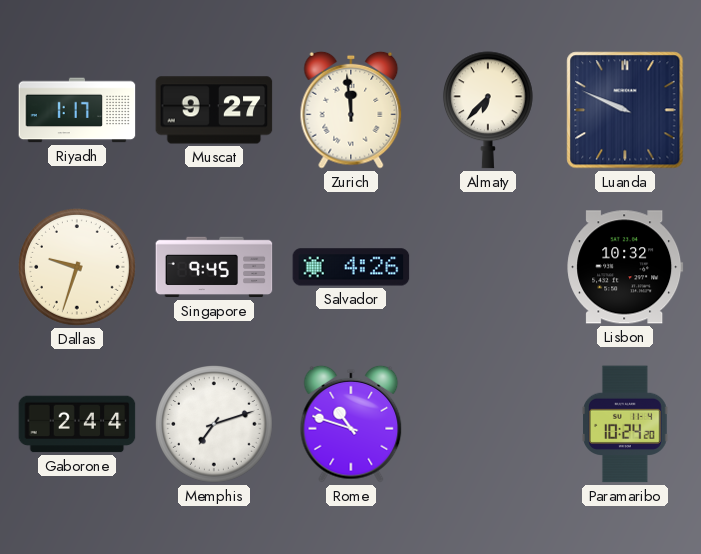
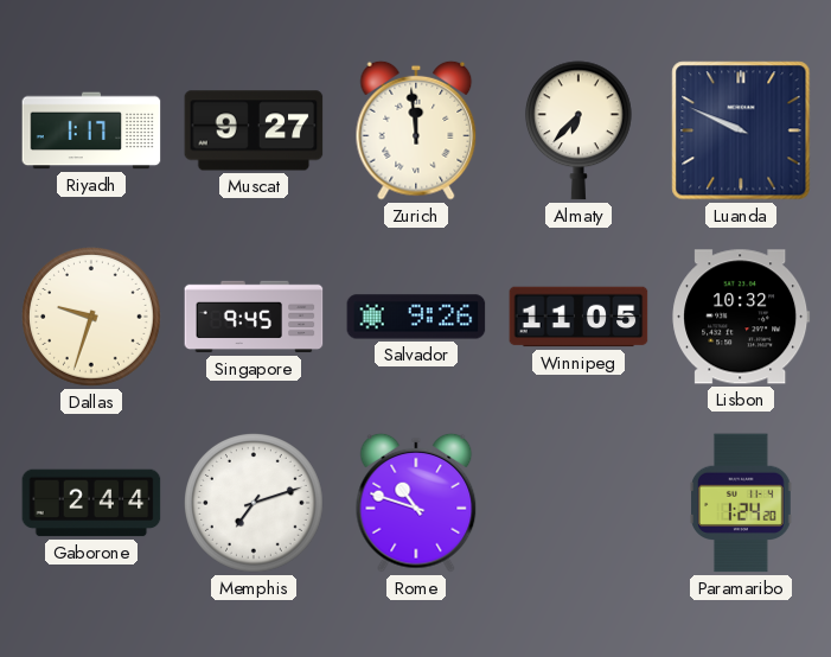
Salvador: 4:26 -> 9:26
Winnipeg: none -> 11:05
Paramaribo: 10:24 -> 1:24
